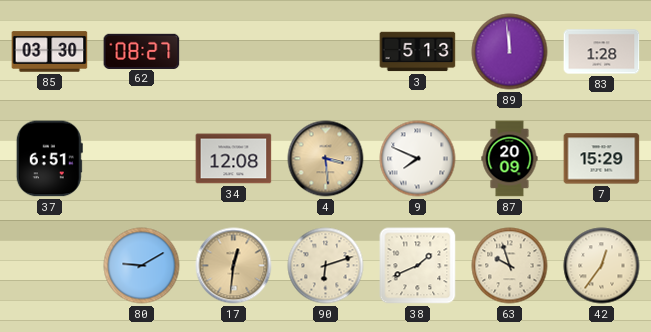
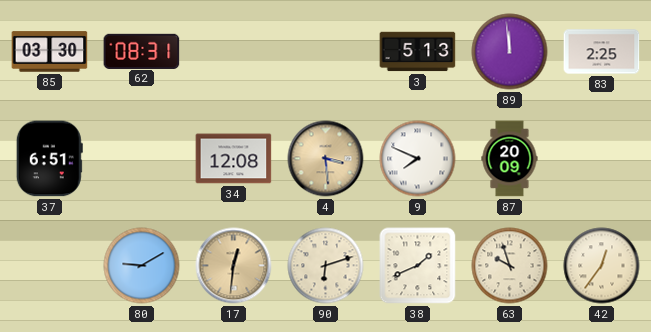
62: 08:27 -> 08:31
83: 1:28 -> 2:25
7: 15:29 -> none
